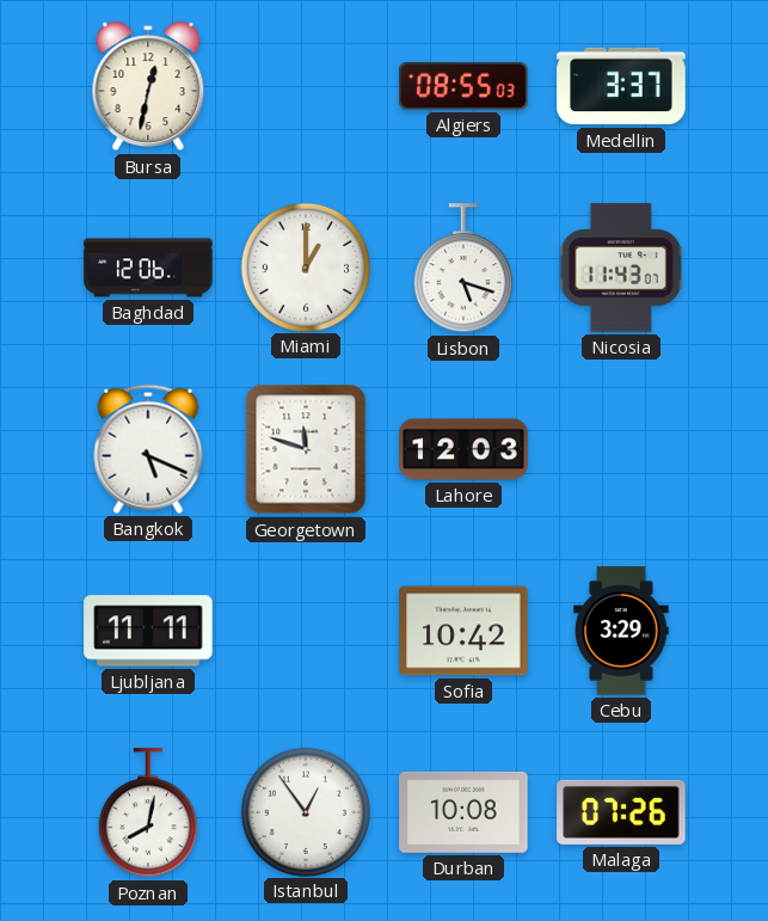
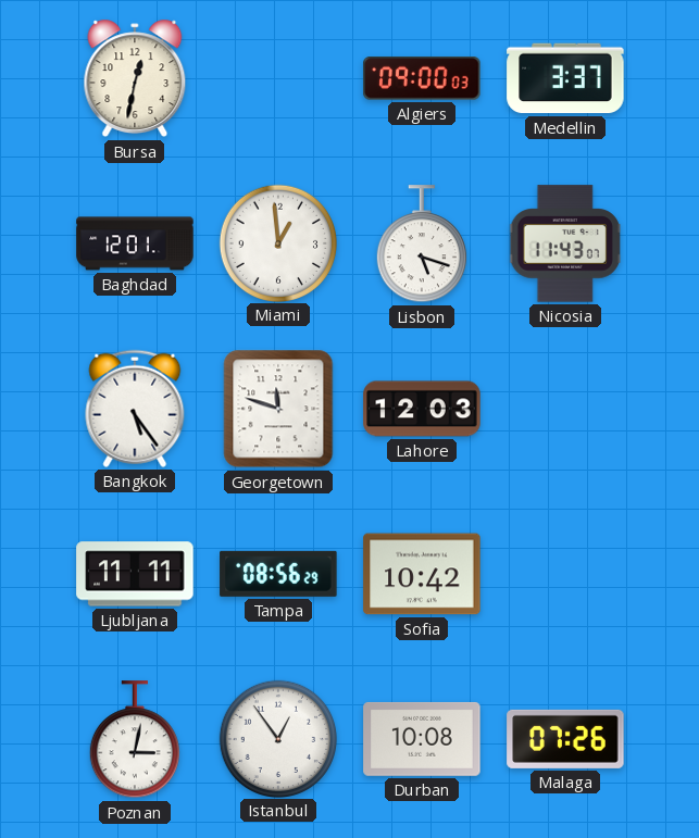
Algiers: 08:55 -> 09:00
Baghdad: 12:06 -> 12:01
Miami: 1:00 -> 12:59
Bangkok: 5:19 -> 5:24
Tampa: none -> 08:56
Cebu: 3:29 -> none
Poznan: 8:02 -> 3:02
